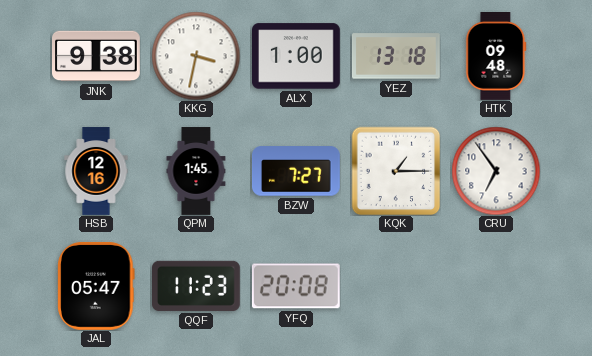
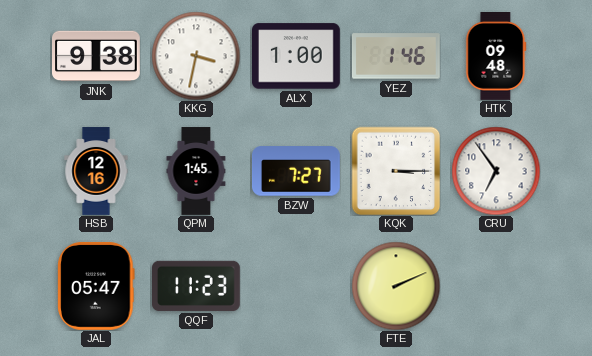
YEZ: 13:18 -> 1:46
KQK: 1:15 -> 3:15
YFQ: 20:08 -> none
FTE: none -> 2:11
